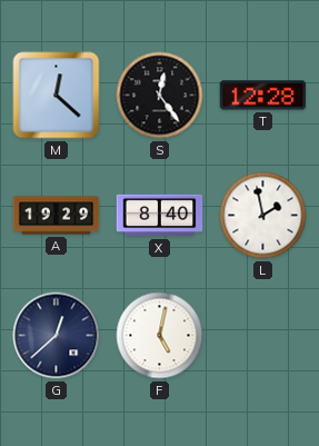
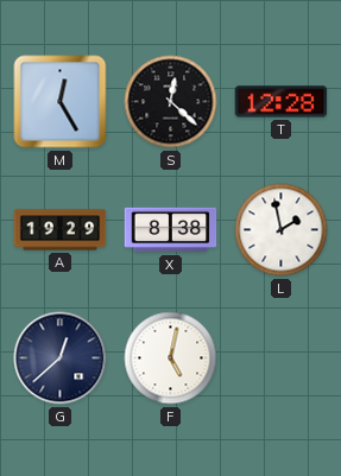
M: 12:22 -> 12:25
S: 12:24 -> 12:22
X: 8:40 -> 8:38
